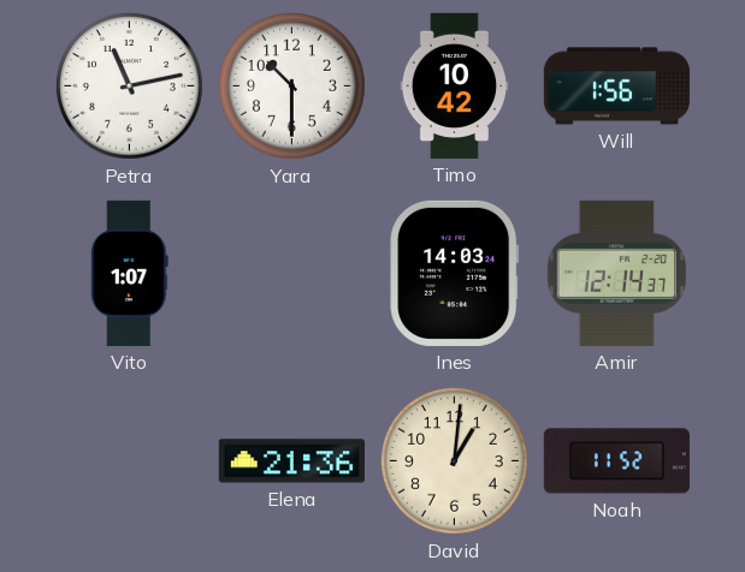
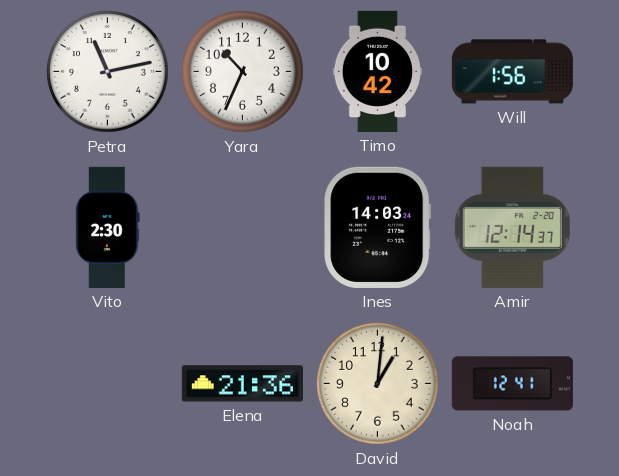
Yara: 10:30 -> 10:34
Vito: 1:07 -> 2:30
Noah: 11:52 -> 12:41
